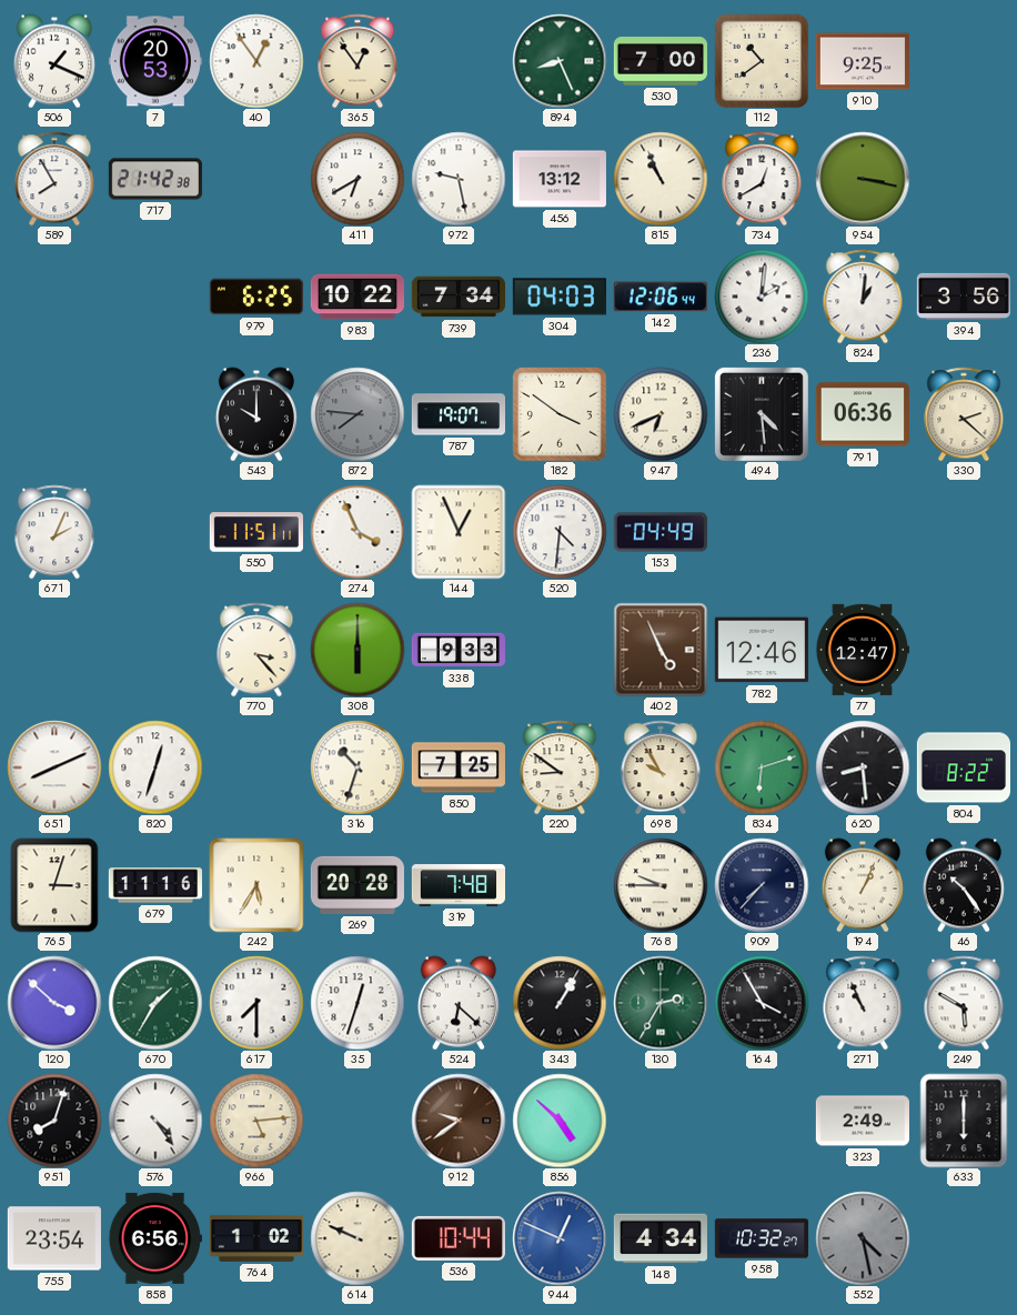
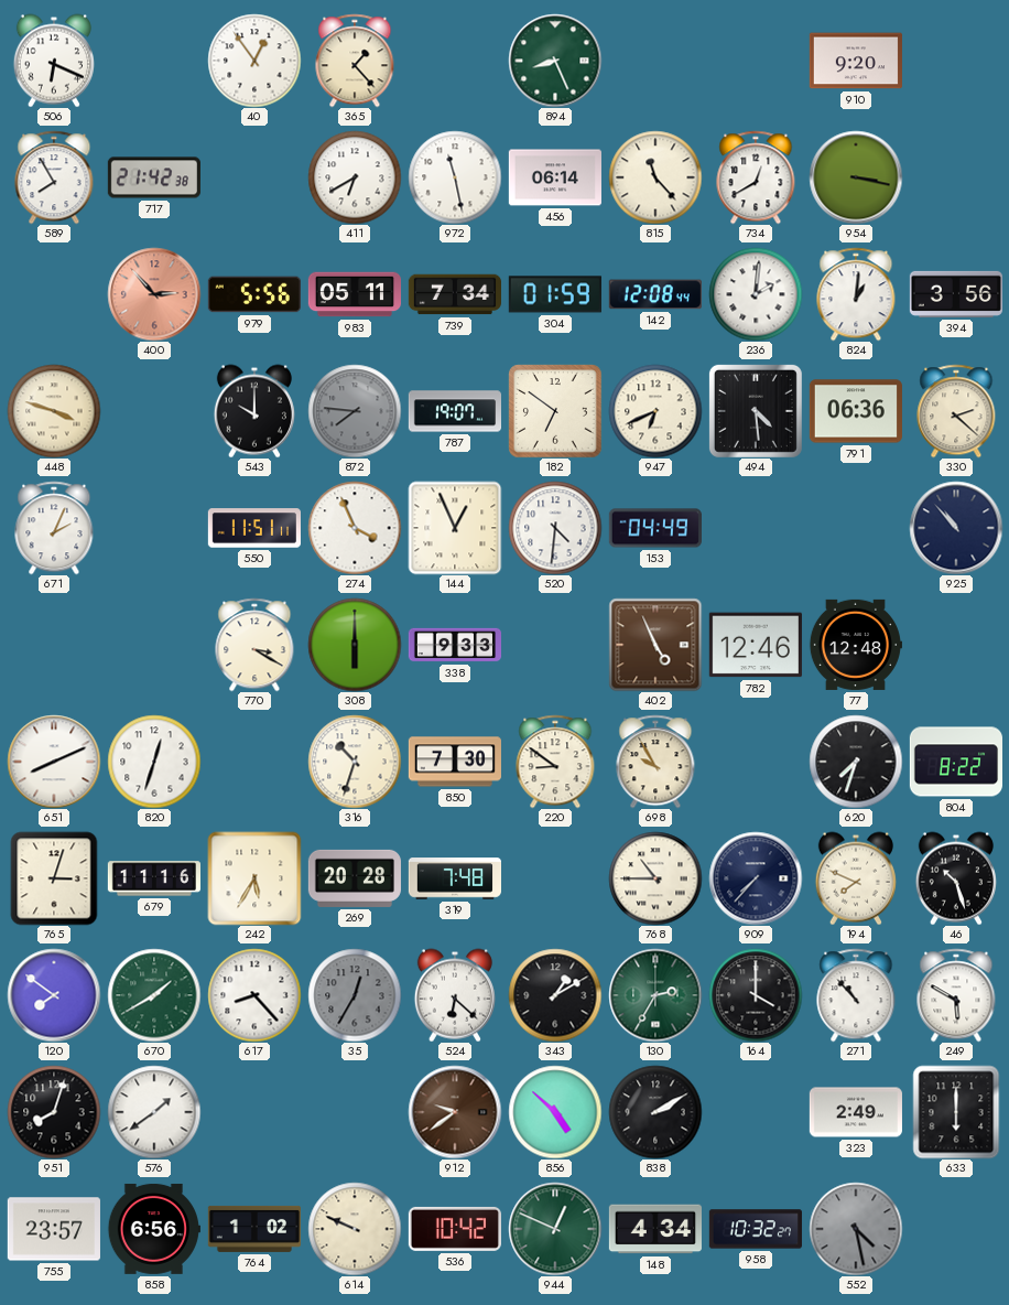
506: 1:19 -> 6:19
7: 20:53 -> none
365: 12:54 -> 1:23
530: 7:00 -> none
112: 10:39 -> none
910: 9:25 -> 9:20
972: 9:28 -> 11:28
456: 13:12 -> 06:14
815: 10:56 -> 11:23
400: none -> 2:53
979: 6:25 -> 5:56
983: 10:22 -> 05:11
304: 04:03 -> 01:59
142: 12:06 -> 12:08
448: none -> 3:48
182: 3:51 -> 6:51
925: none -> 10:53
770: 3:23 -> 3:20
77: 12:47 -> 12:48
850: 7:25 -> 7:30
834: 6:12 -> none
620: 8:29 -> 7:33
768: 9:45 -> 10:45
194: 1:04 -> 7:49
46: 10:24 -> 10:27
120: 3:52 -> 7:51
670: 1:35 -> 1:40
617: 7:30 -> 8:23
35: 12:33 -> 12:35
35 dial: white -> grey
343: 1:05 -> 1:10
164: 3:55 -> 4:00
271: 10:56 -> 10:53
576: 4:24 -> 1:39
966: 5:14 -> none
838: none -> 2:10
755: 23:54 -> 23:57
536: 10:44 -> 10:42
944 dial: blue -> green
